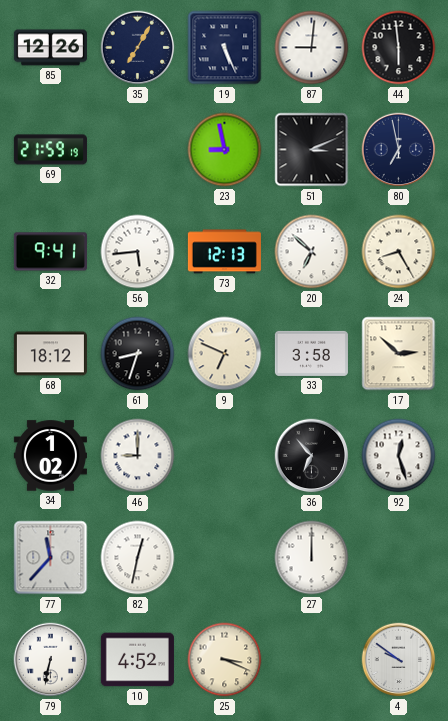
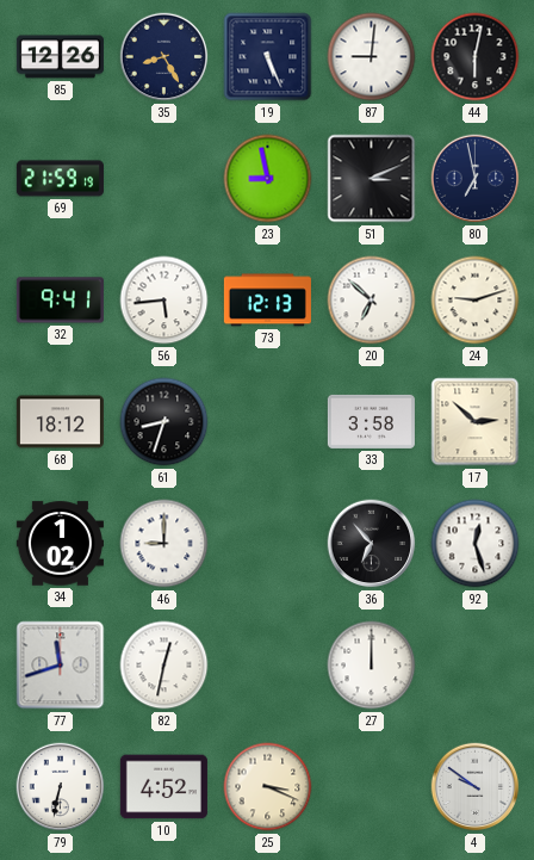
35: 7:05 -> 8:25
44: 5:59 -> 6:02
24: 8:25 -> 9:12
9: 6:49 -> none
77: 11:37 -> 11:42
